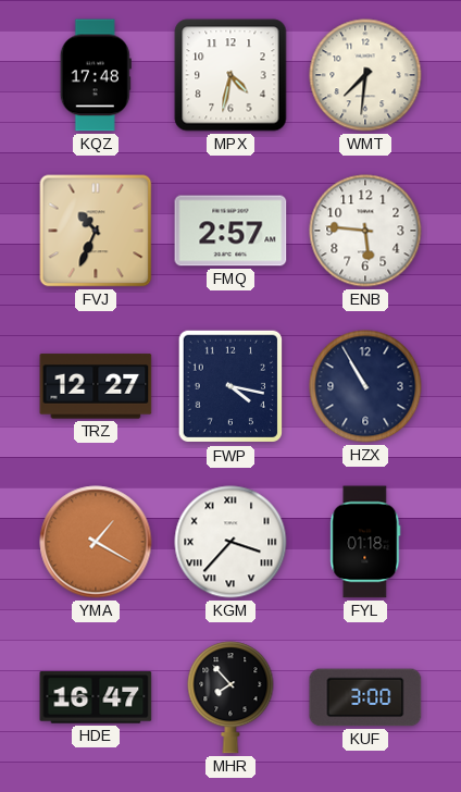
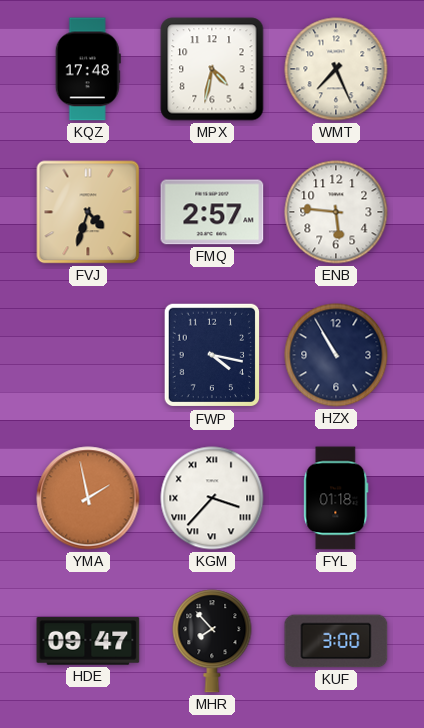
WMT: 7:31 -> 7:26
FVJ: 10:34 -> 4:33
TRZ: 12:27 -> none
YMA: 1:20 -> 1:58
HDE: 16:47 -> 09:47
